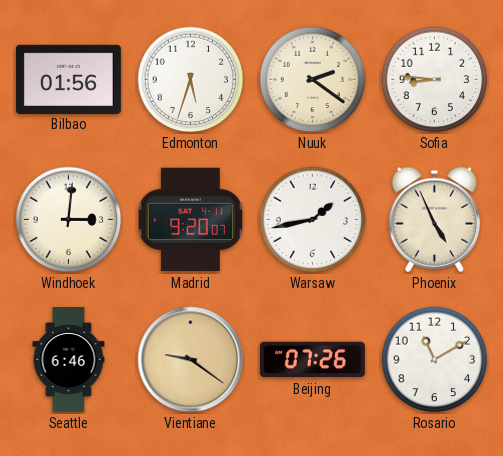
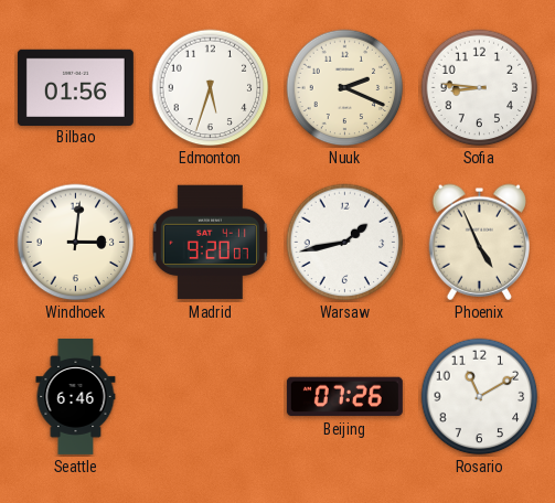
Nuuk: 2:21 -> 2:19
Vientiane: 9:21 -> none
